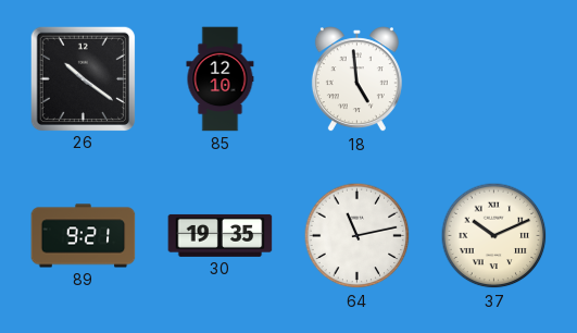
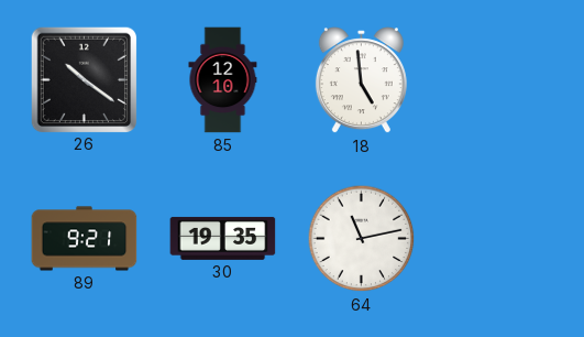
37: 10:11 -> none
